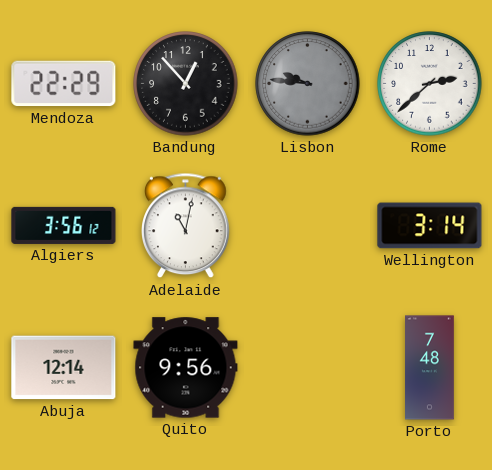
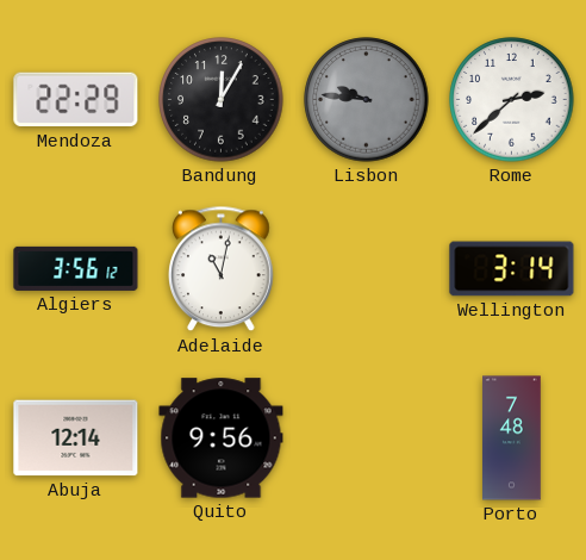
Bandung: 12:53 -> 12:05
